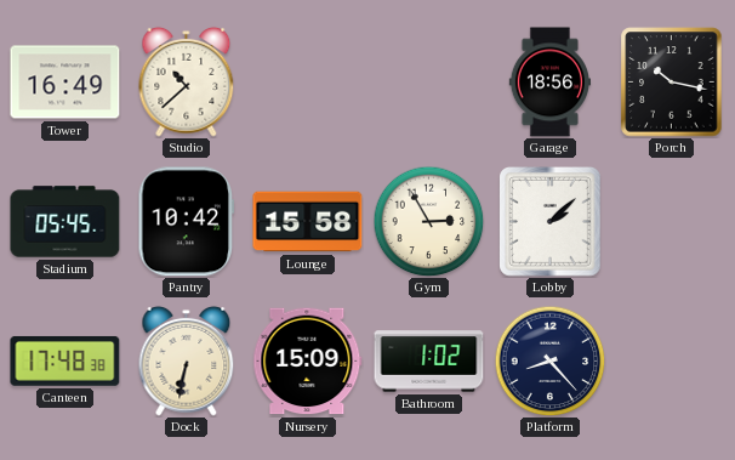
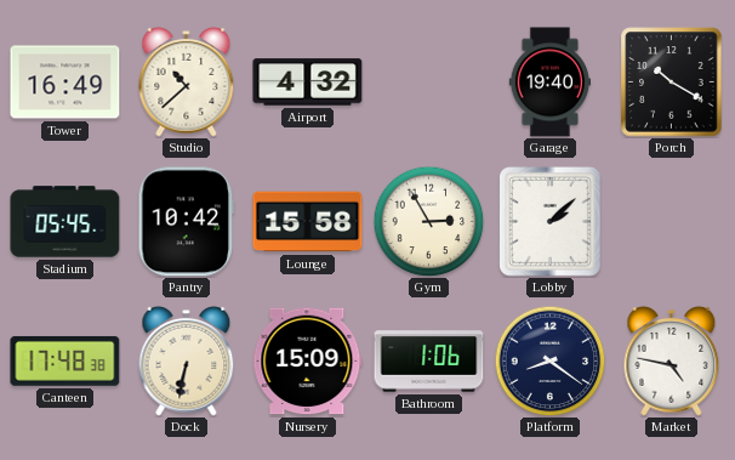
Airport: none -> 4:32
Garage: 18:56 -> 19:40
Porch: 10:17 -> 10:20
Bathroom: 1:02 -> 1:06
Platform: 8:23 -> 8:21
Market: none -> 4:47
